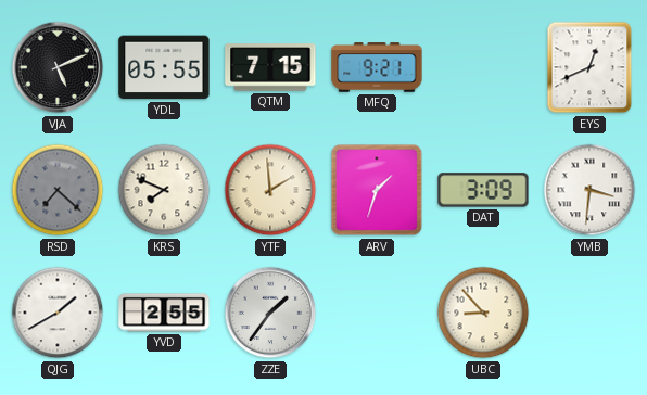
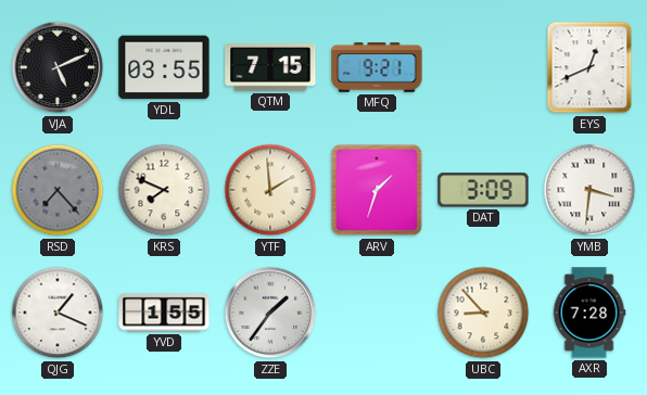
YDL: 05:55 -> 03:55
RSD: 7:22 -> 7:23
QJG: 1:40 -> 1:19
YVD: 2:55 -> 1:55
AXR: none -> 7:28
